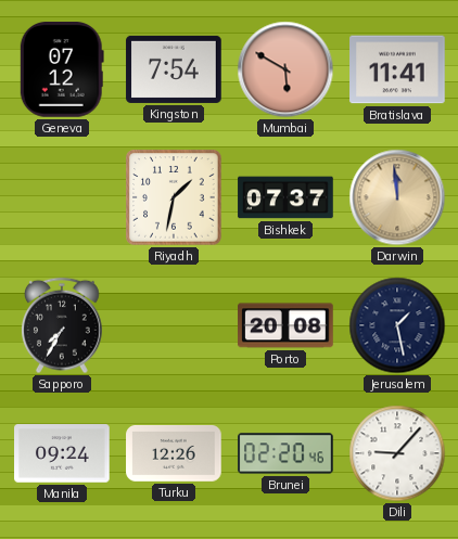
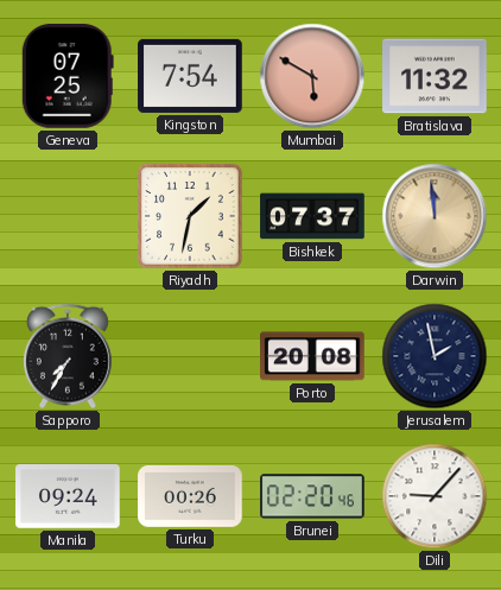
Geneva: 07:12 -> 07:25
Bratislava: 11:41 -> 11:32
Jerusalem: 1:28 -> 1:58
Turku: 12:26 -> 00:26
